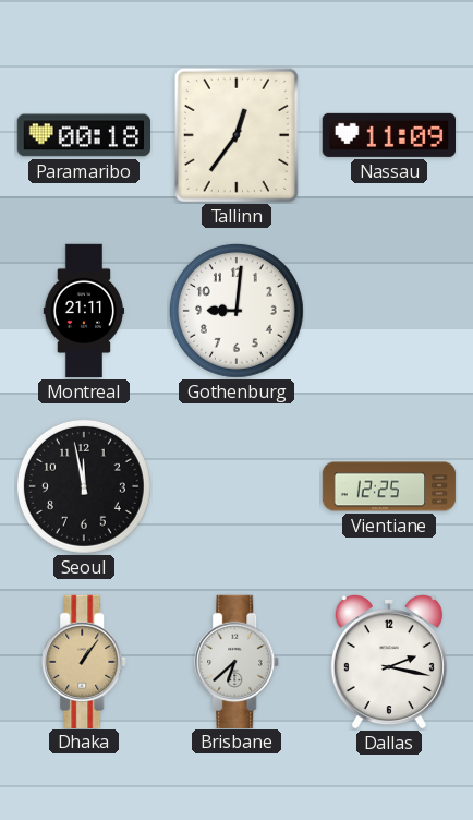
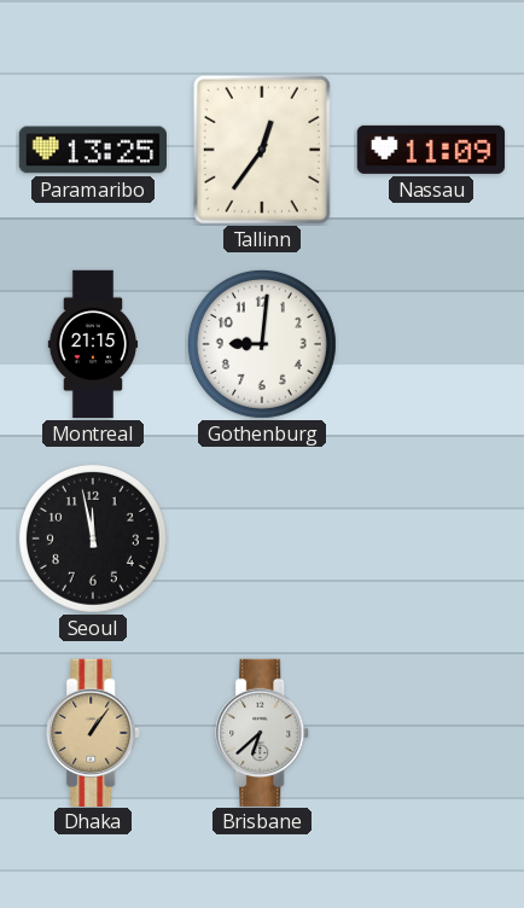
Paramaribo: 00:18 -> 13:25
Montreal: 21:11 -> 21:15
Vientiane: 12:25 -> none
Dallas: 2:17 -> none
